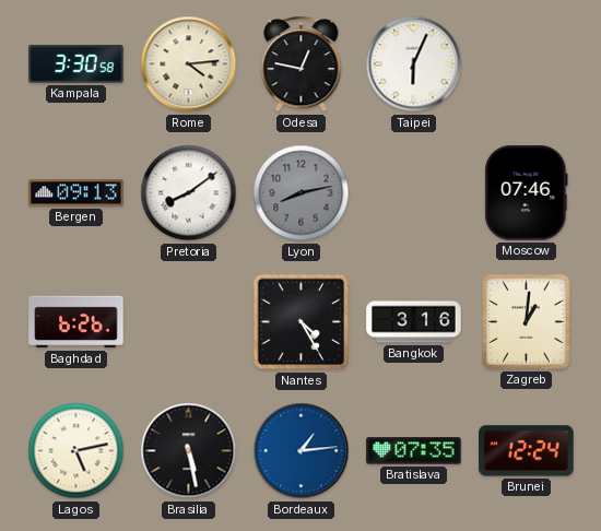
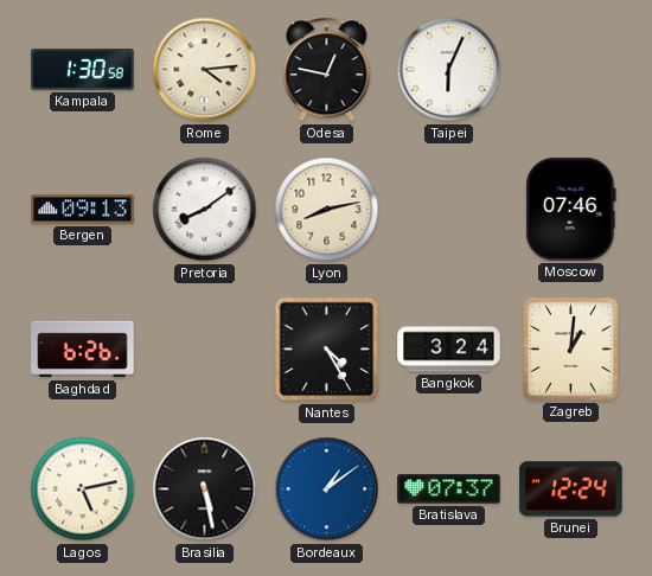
Kampala: 3:30 -> 1:30
Lyon dial: grey -> cream
Bangkok: 3:16 -> 3:24
Bordeaux: 1:14 -> 1:09
Bratislava: 07:35 -> 07:37
